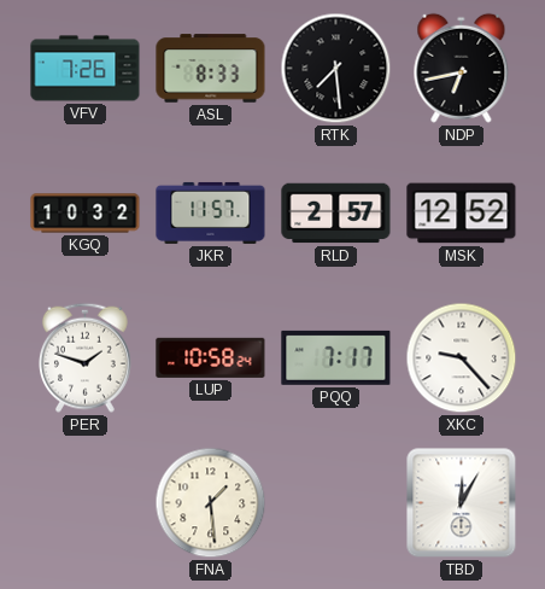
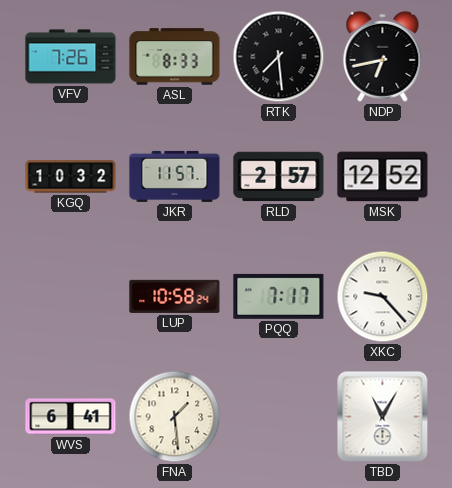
PER: 1:48 -> none
WVS: none -> 6:41
TBD: 12:05 -> 11:05
